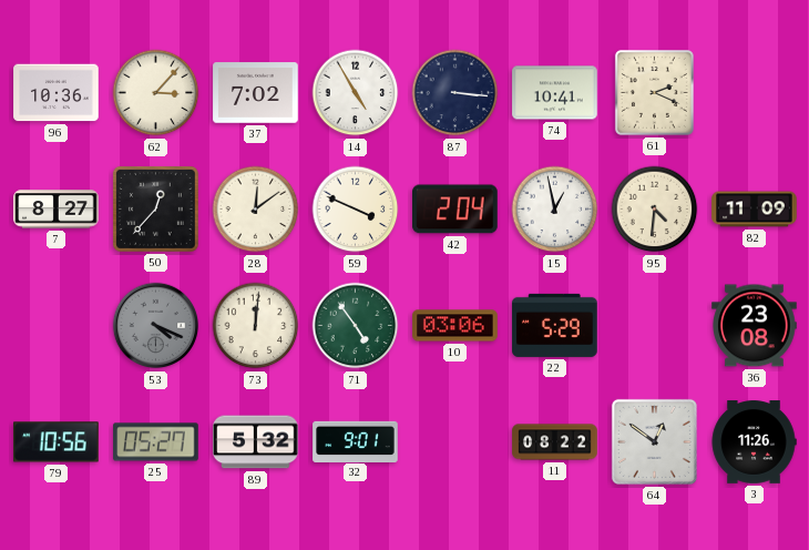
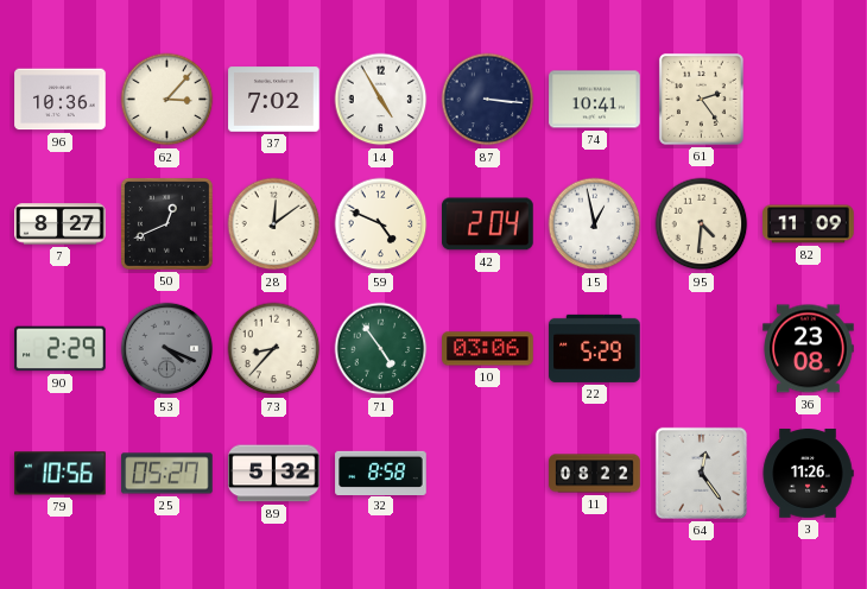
61: 2:19 -> 2:24
50: 12:37 -> 12:41
59: 3:49 -> 4:49
90: none -> 2:29
73: 12:01 -> 8:37
32: 9:01 -> 8:58
64: 12:51 -> 12:24
